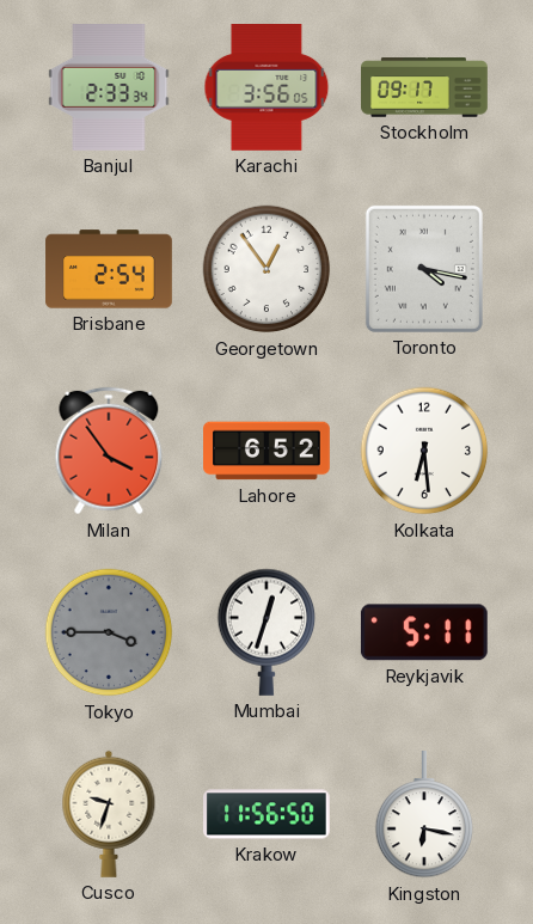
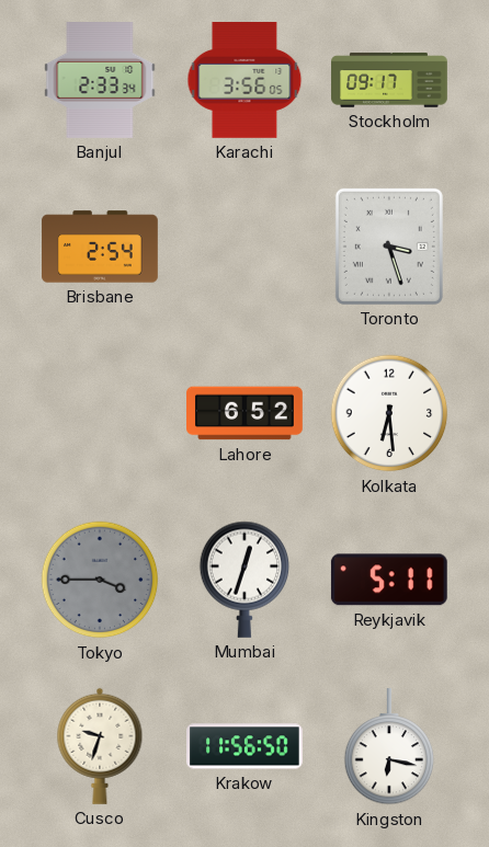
Georgetown: 12:54 -> none
Toronto: 4:17 -> 3:27
Milan: 3:54 -> none
